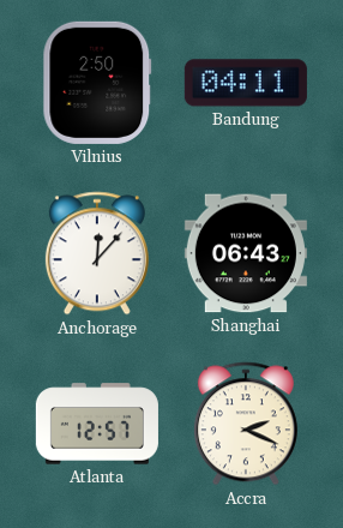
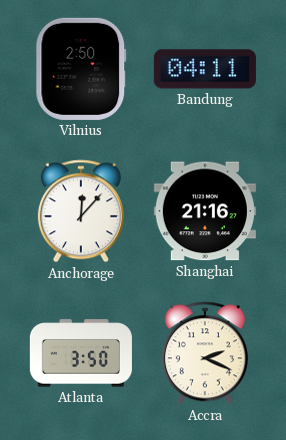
Shanghai: 06:43 -> 21:16
Atlanta: 12:57 -> 3:50
